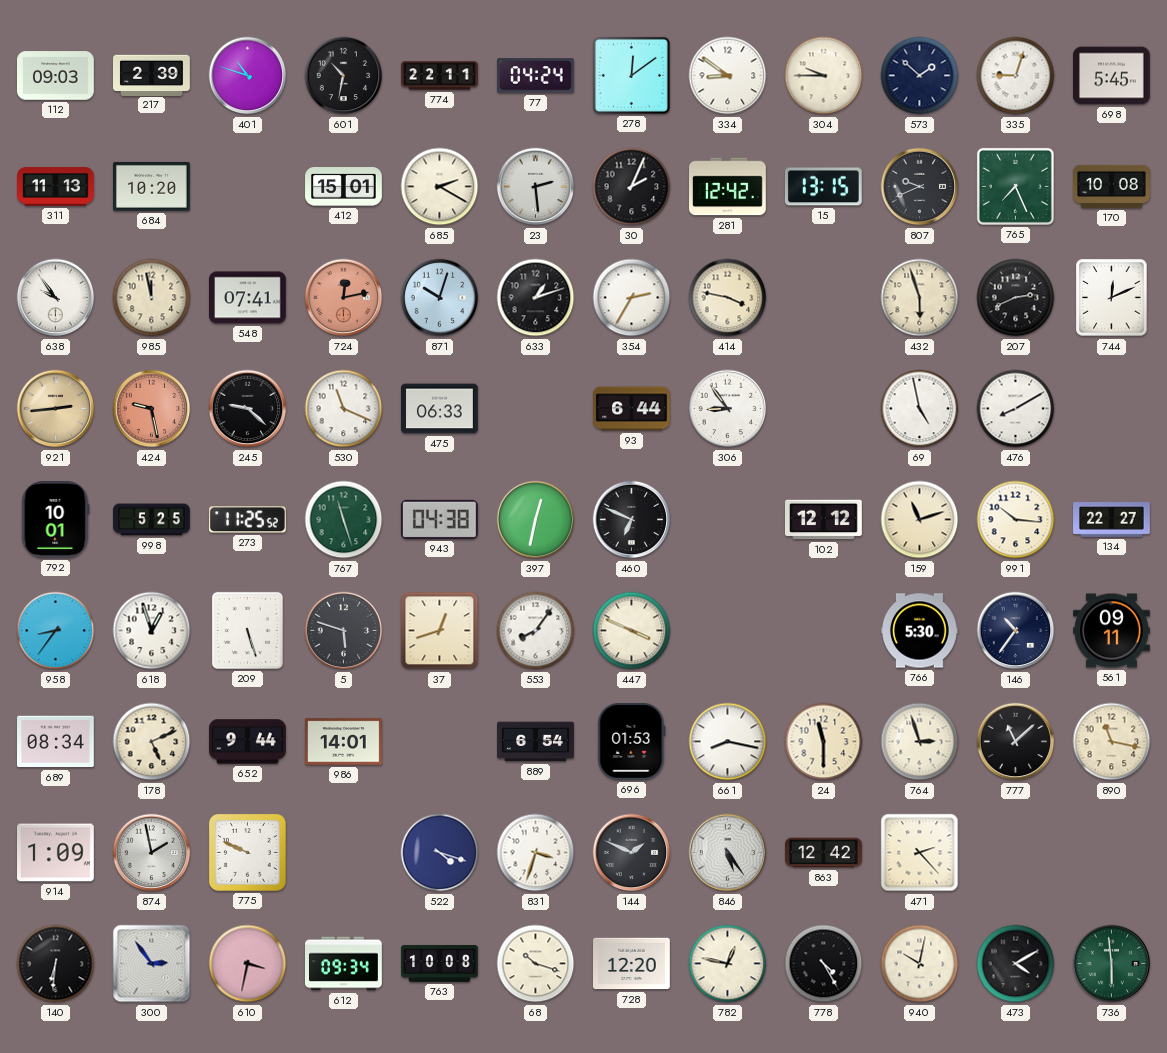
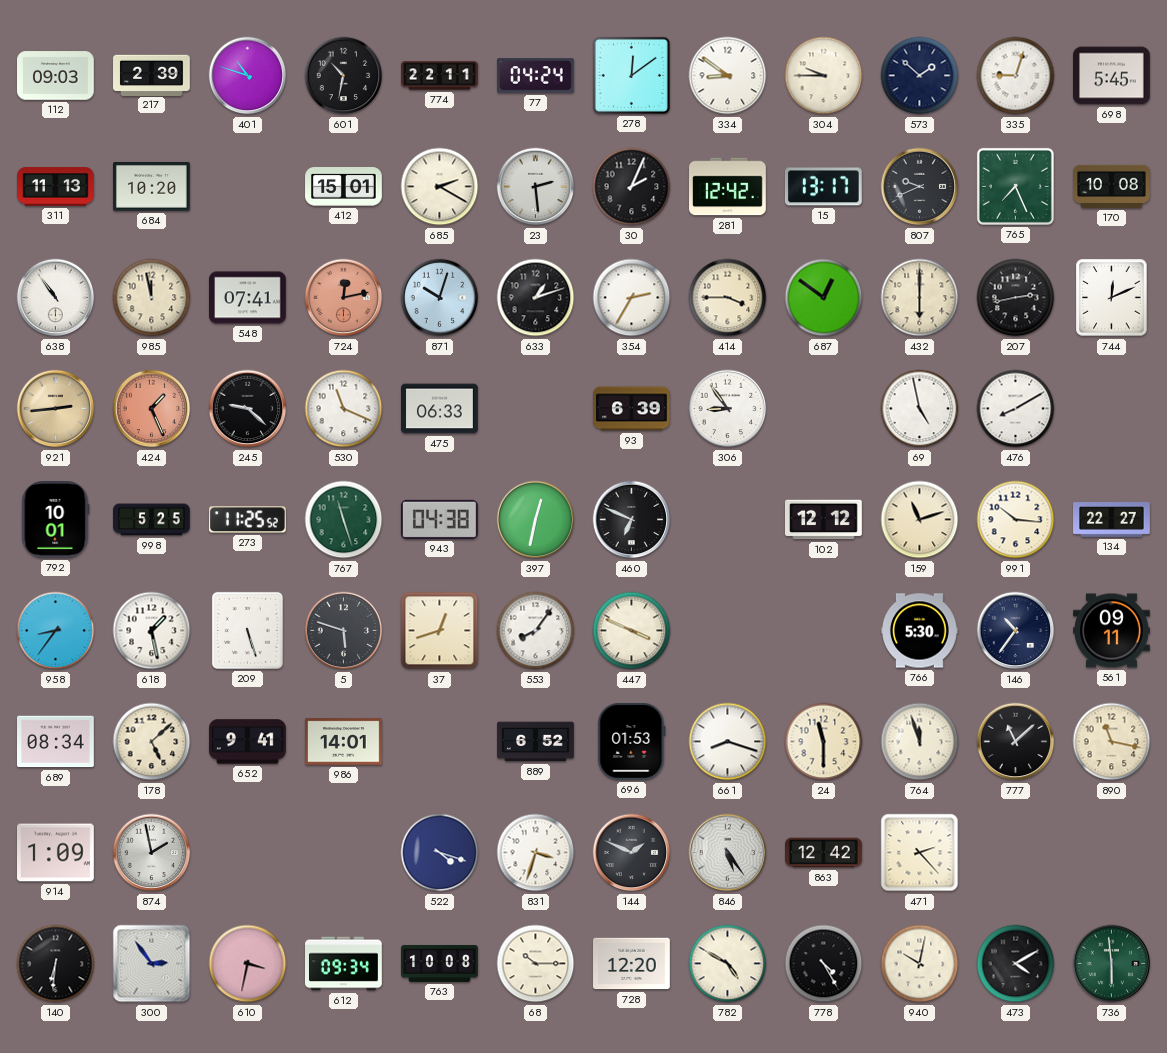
15: 13:15 -> 13:17
638: 9:54 -> 10:54
414: 3:47 -> 3:45
687: none -> 12:51
432: 5:57 -> 6:00
207: 2:41 -> 2:43
424: 9:28 -> 1:26
93: 6:44 -> 6:39
618: 12:57 -> 1:28
178: 5:11 -> 5:08
652: 9:44 -> 9:41
889: 6:54 -> 6:52
661: 8:17 -> 8:18
764: 2:57 -> 11:57
775: 9:49 -> none
68: 10:18 -> 10:15
782: 12:47 -> 4:50
